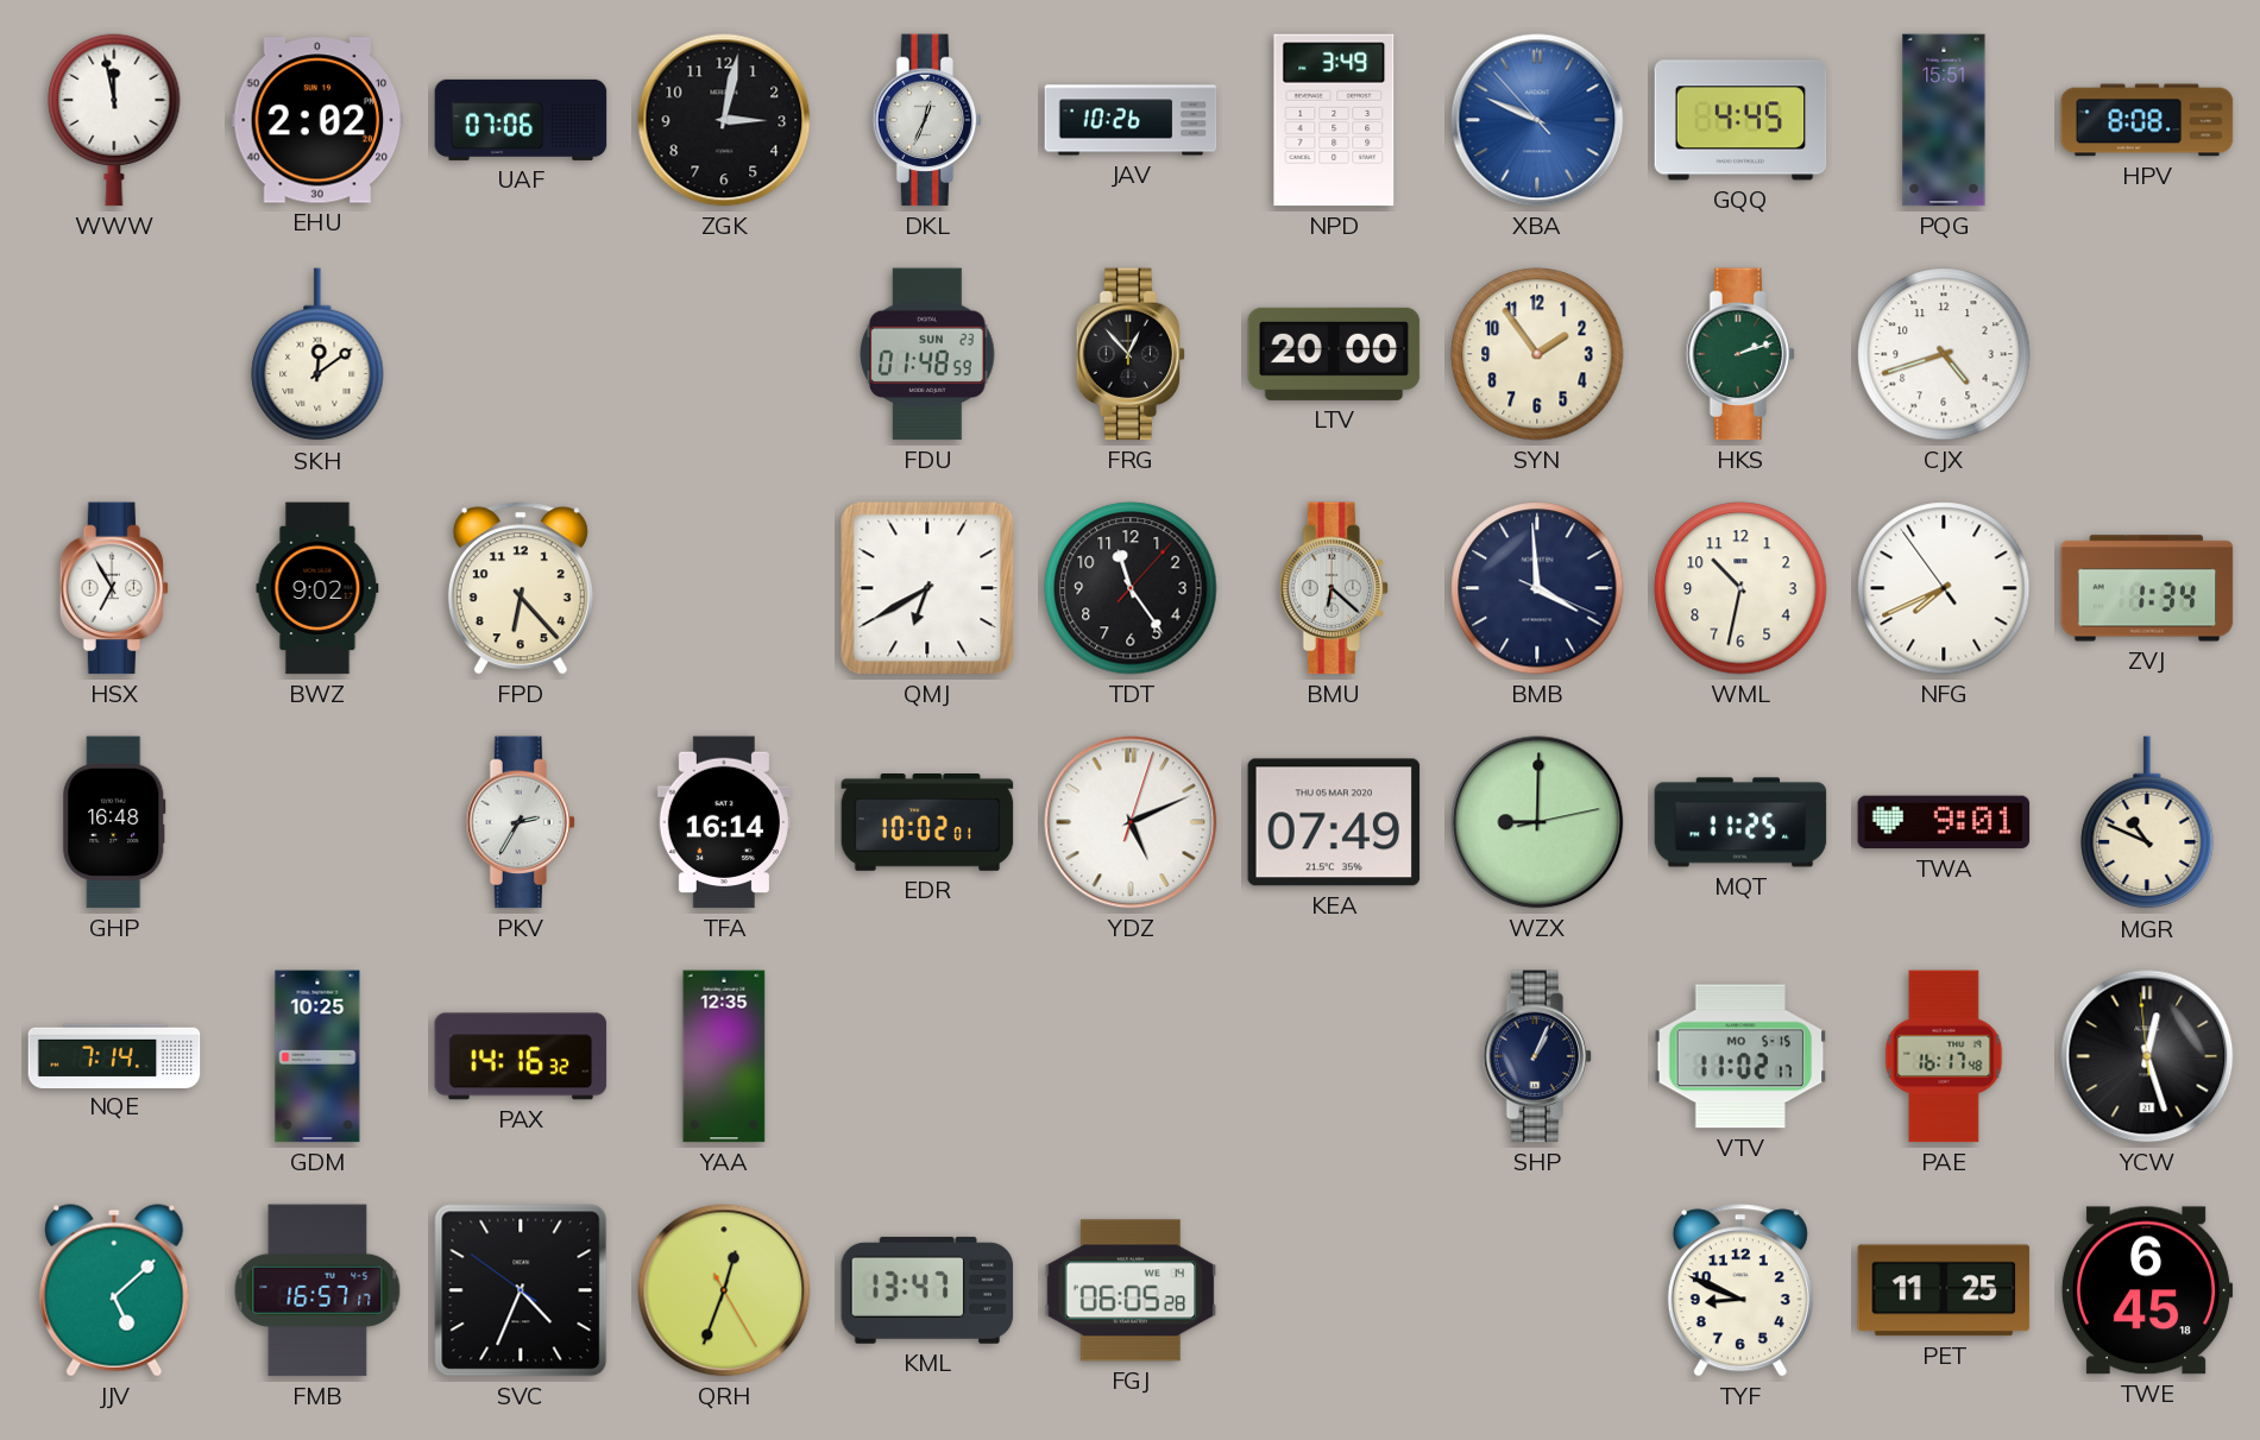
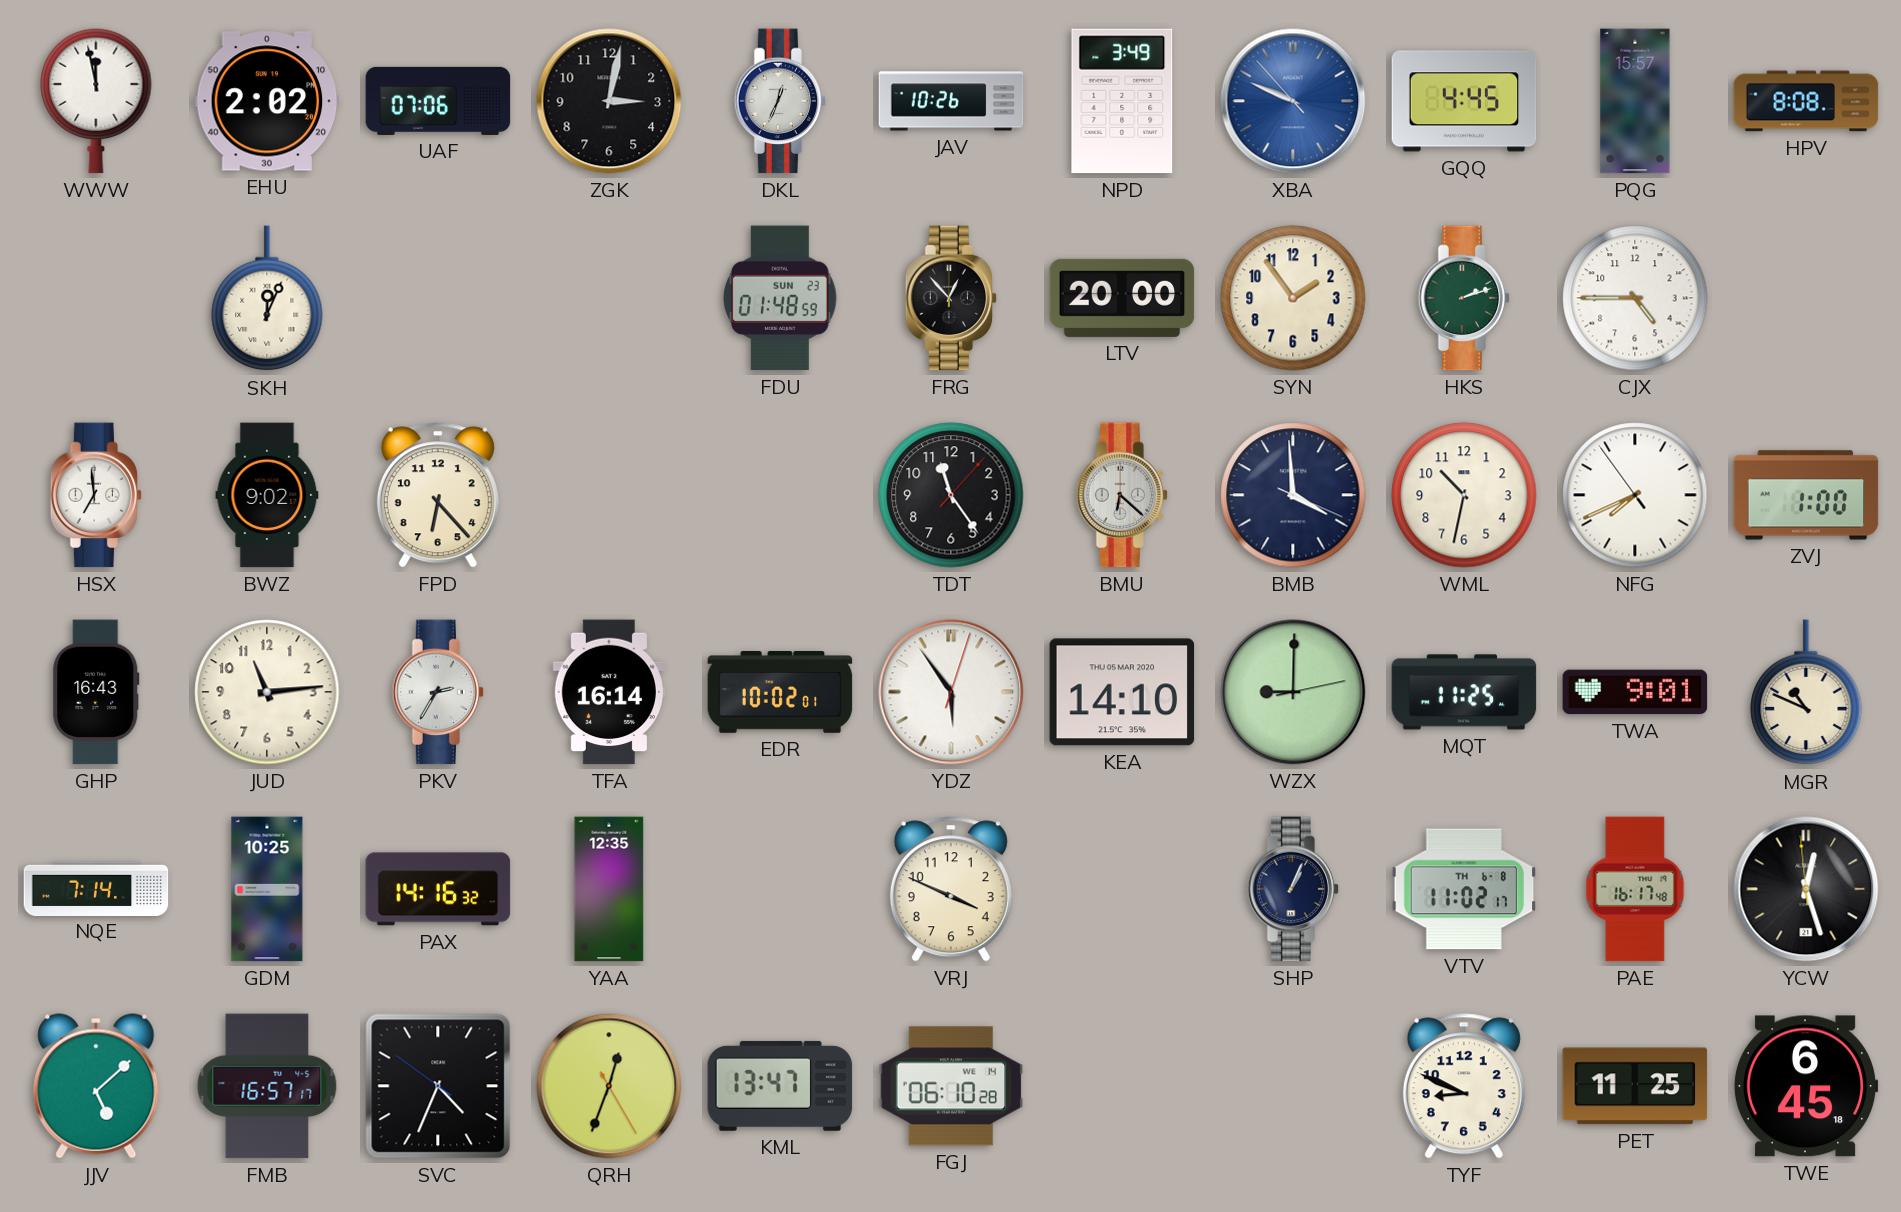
PQG: 15:51 -> 15:57
SKH: 12:09 -> 12:04
CJX: 4:42 -> 4:45
HSX: 6:55 -> 6:59
QMJ: 6:40 -> none
ZVJ: 1:34 -> 1:00
GHP: 16:48 -> 16:43
JUD: none -> 11:14
YDZ: 5:11 -> 5:54
KEA: 07:49 -> 14:10
VRJ: none -> 3:49
VTV date: MO 5-15 -> TH 6-8
FGJ: 06:05 -> 06:10
